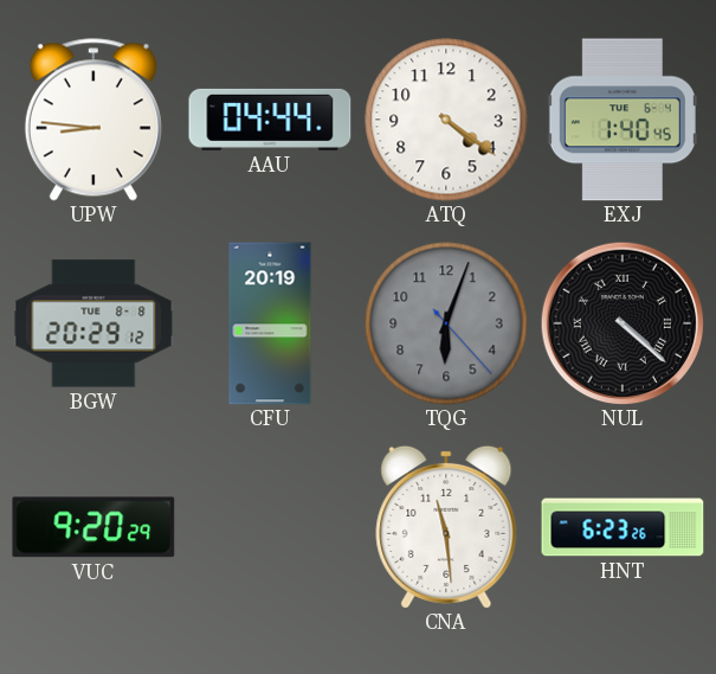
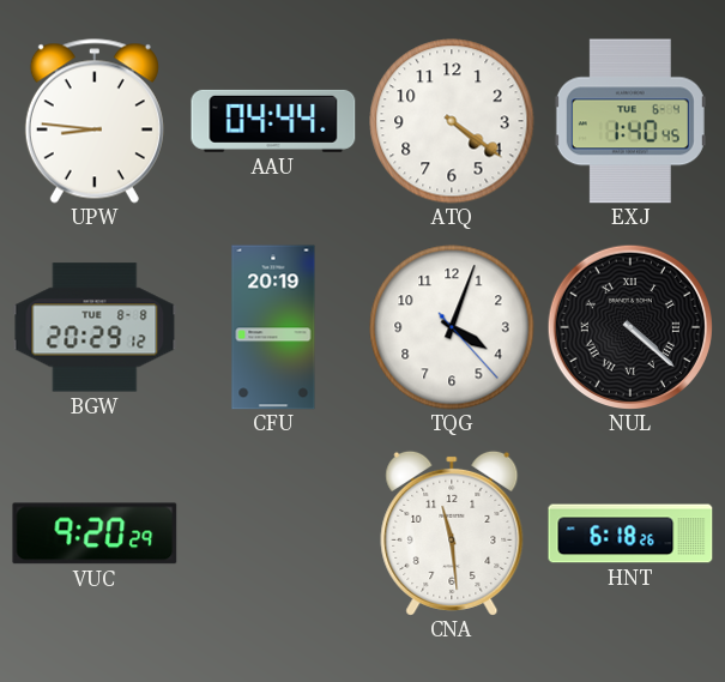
TQG: 6:03 -> 4:03
TQG dial: grey -> white
HNT: 6:23 -> 6:18
